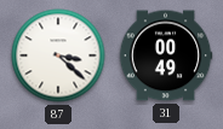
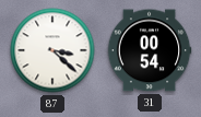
31: 00:49 -> 00:54
